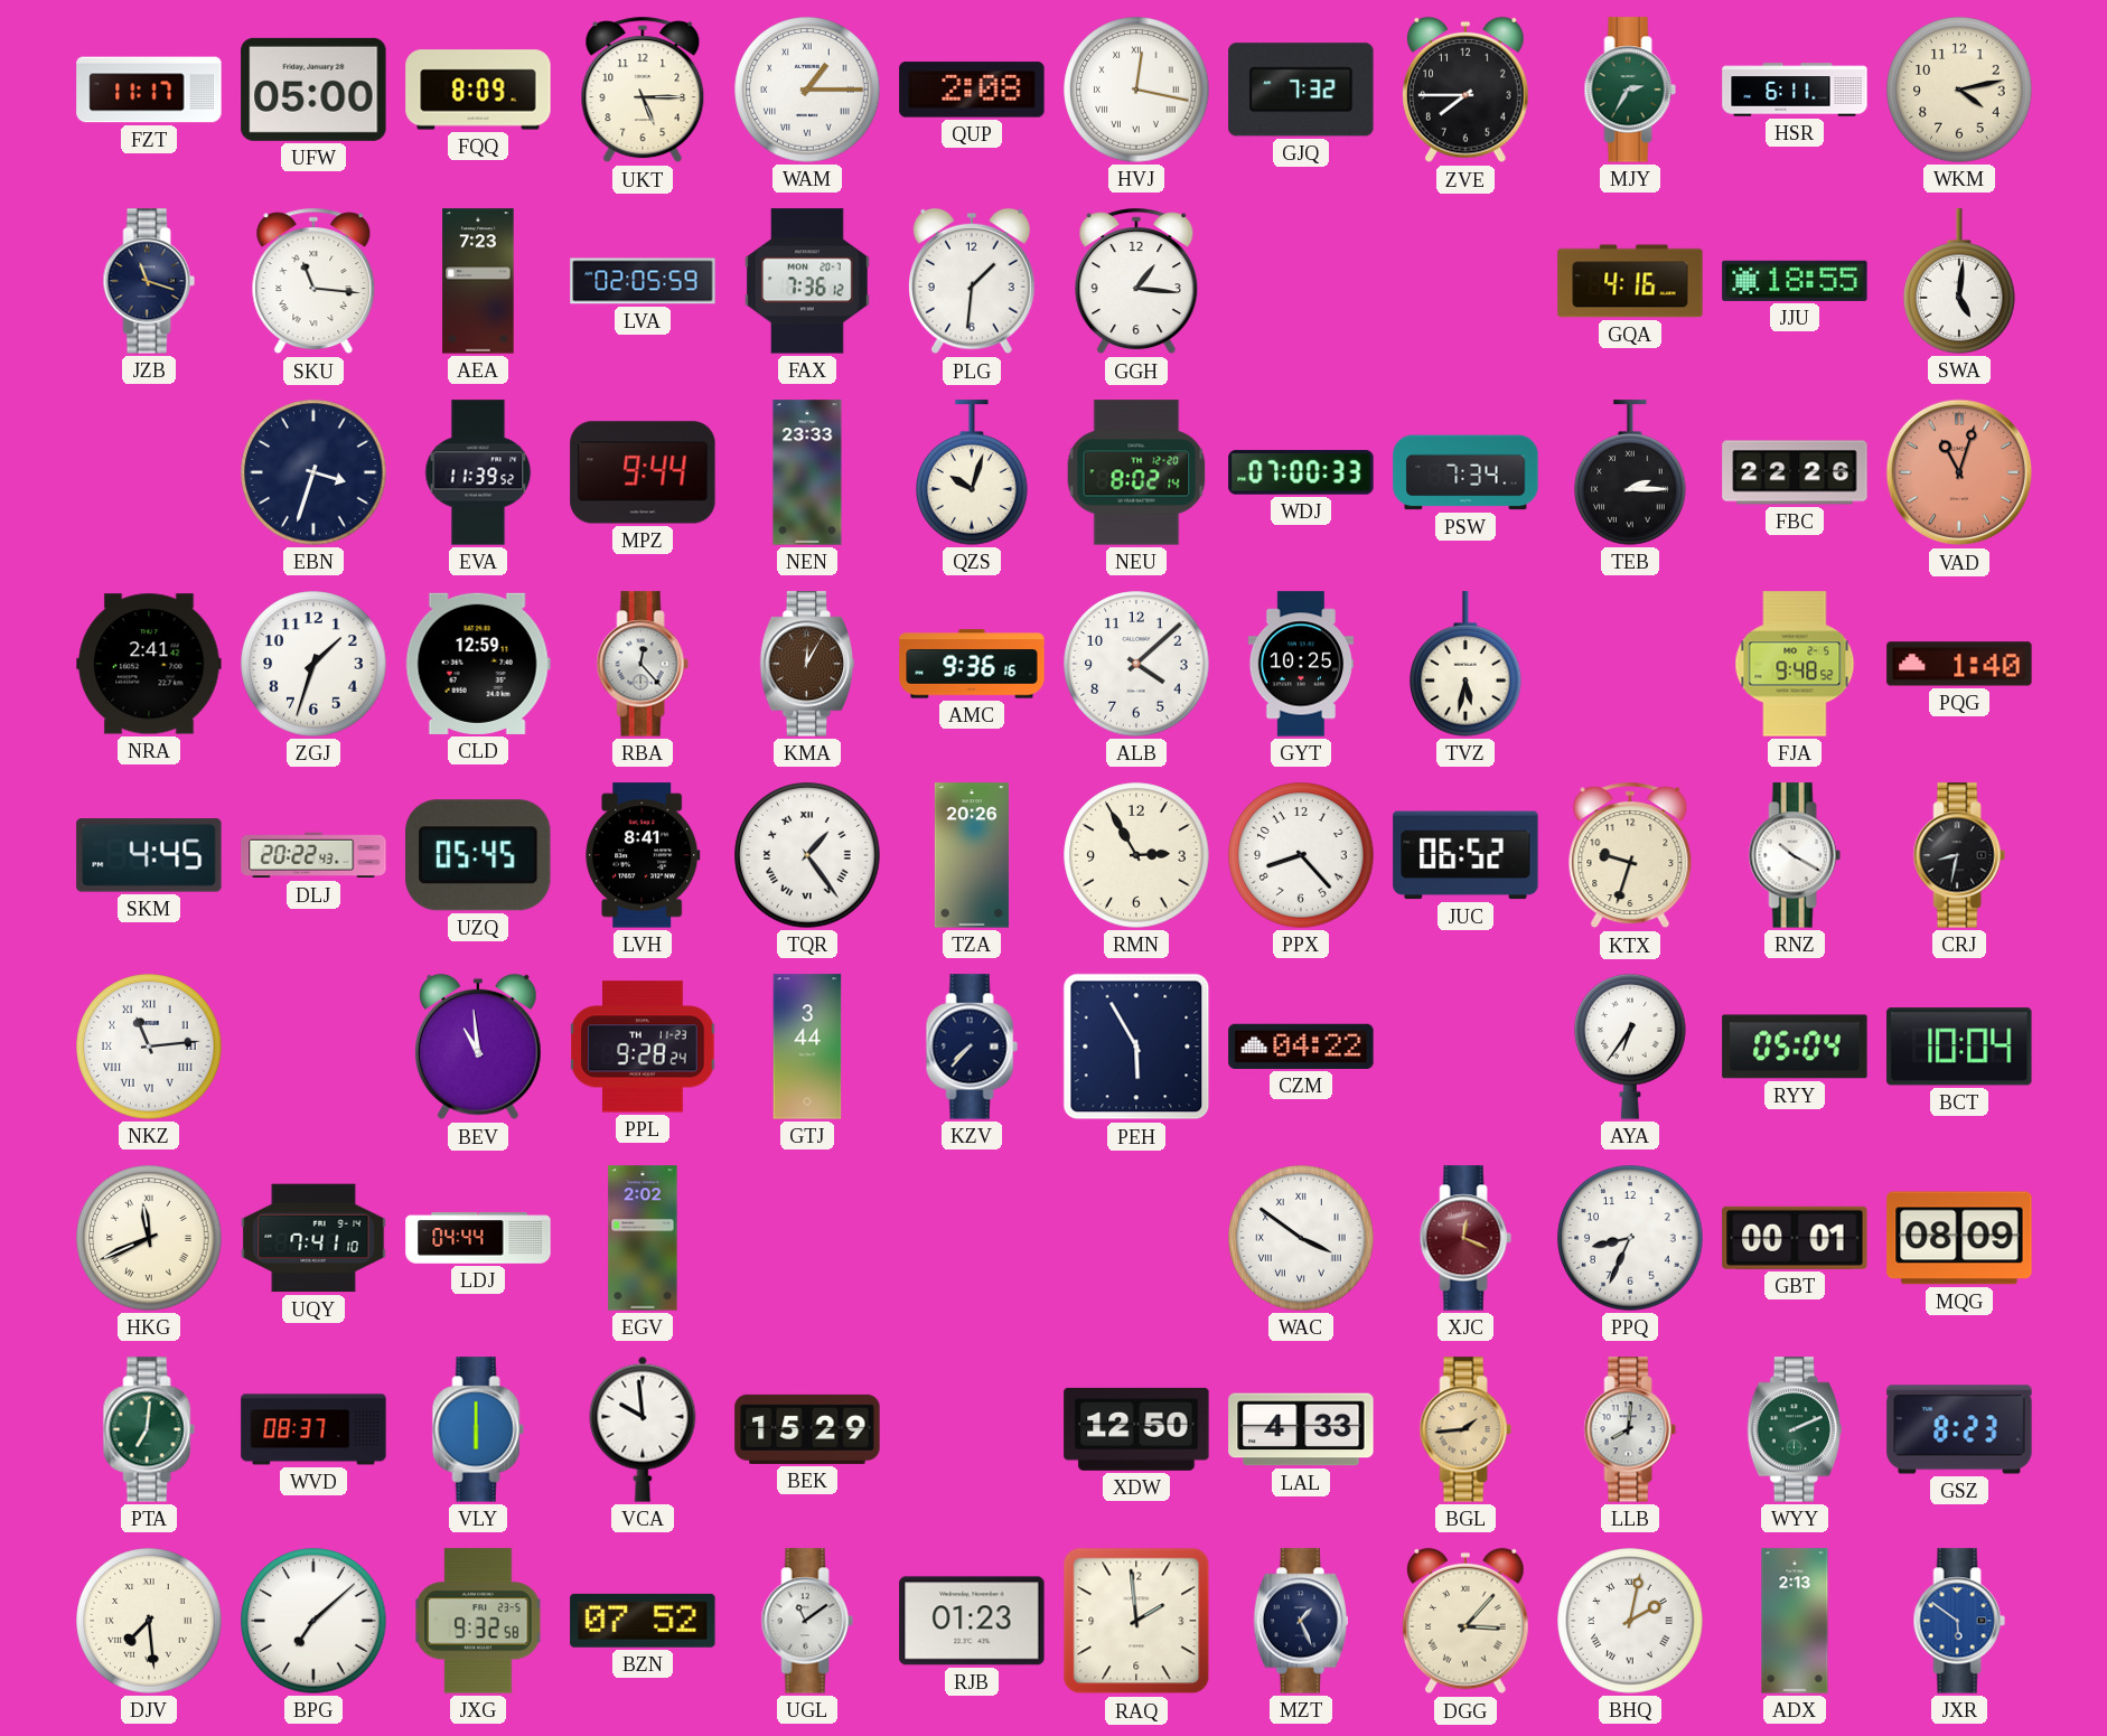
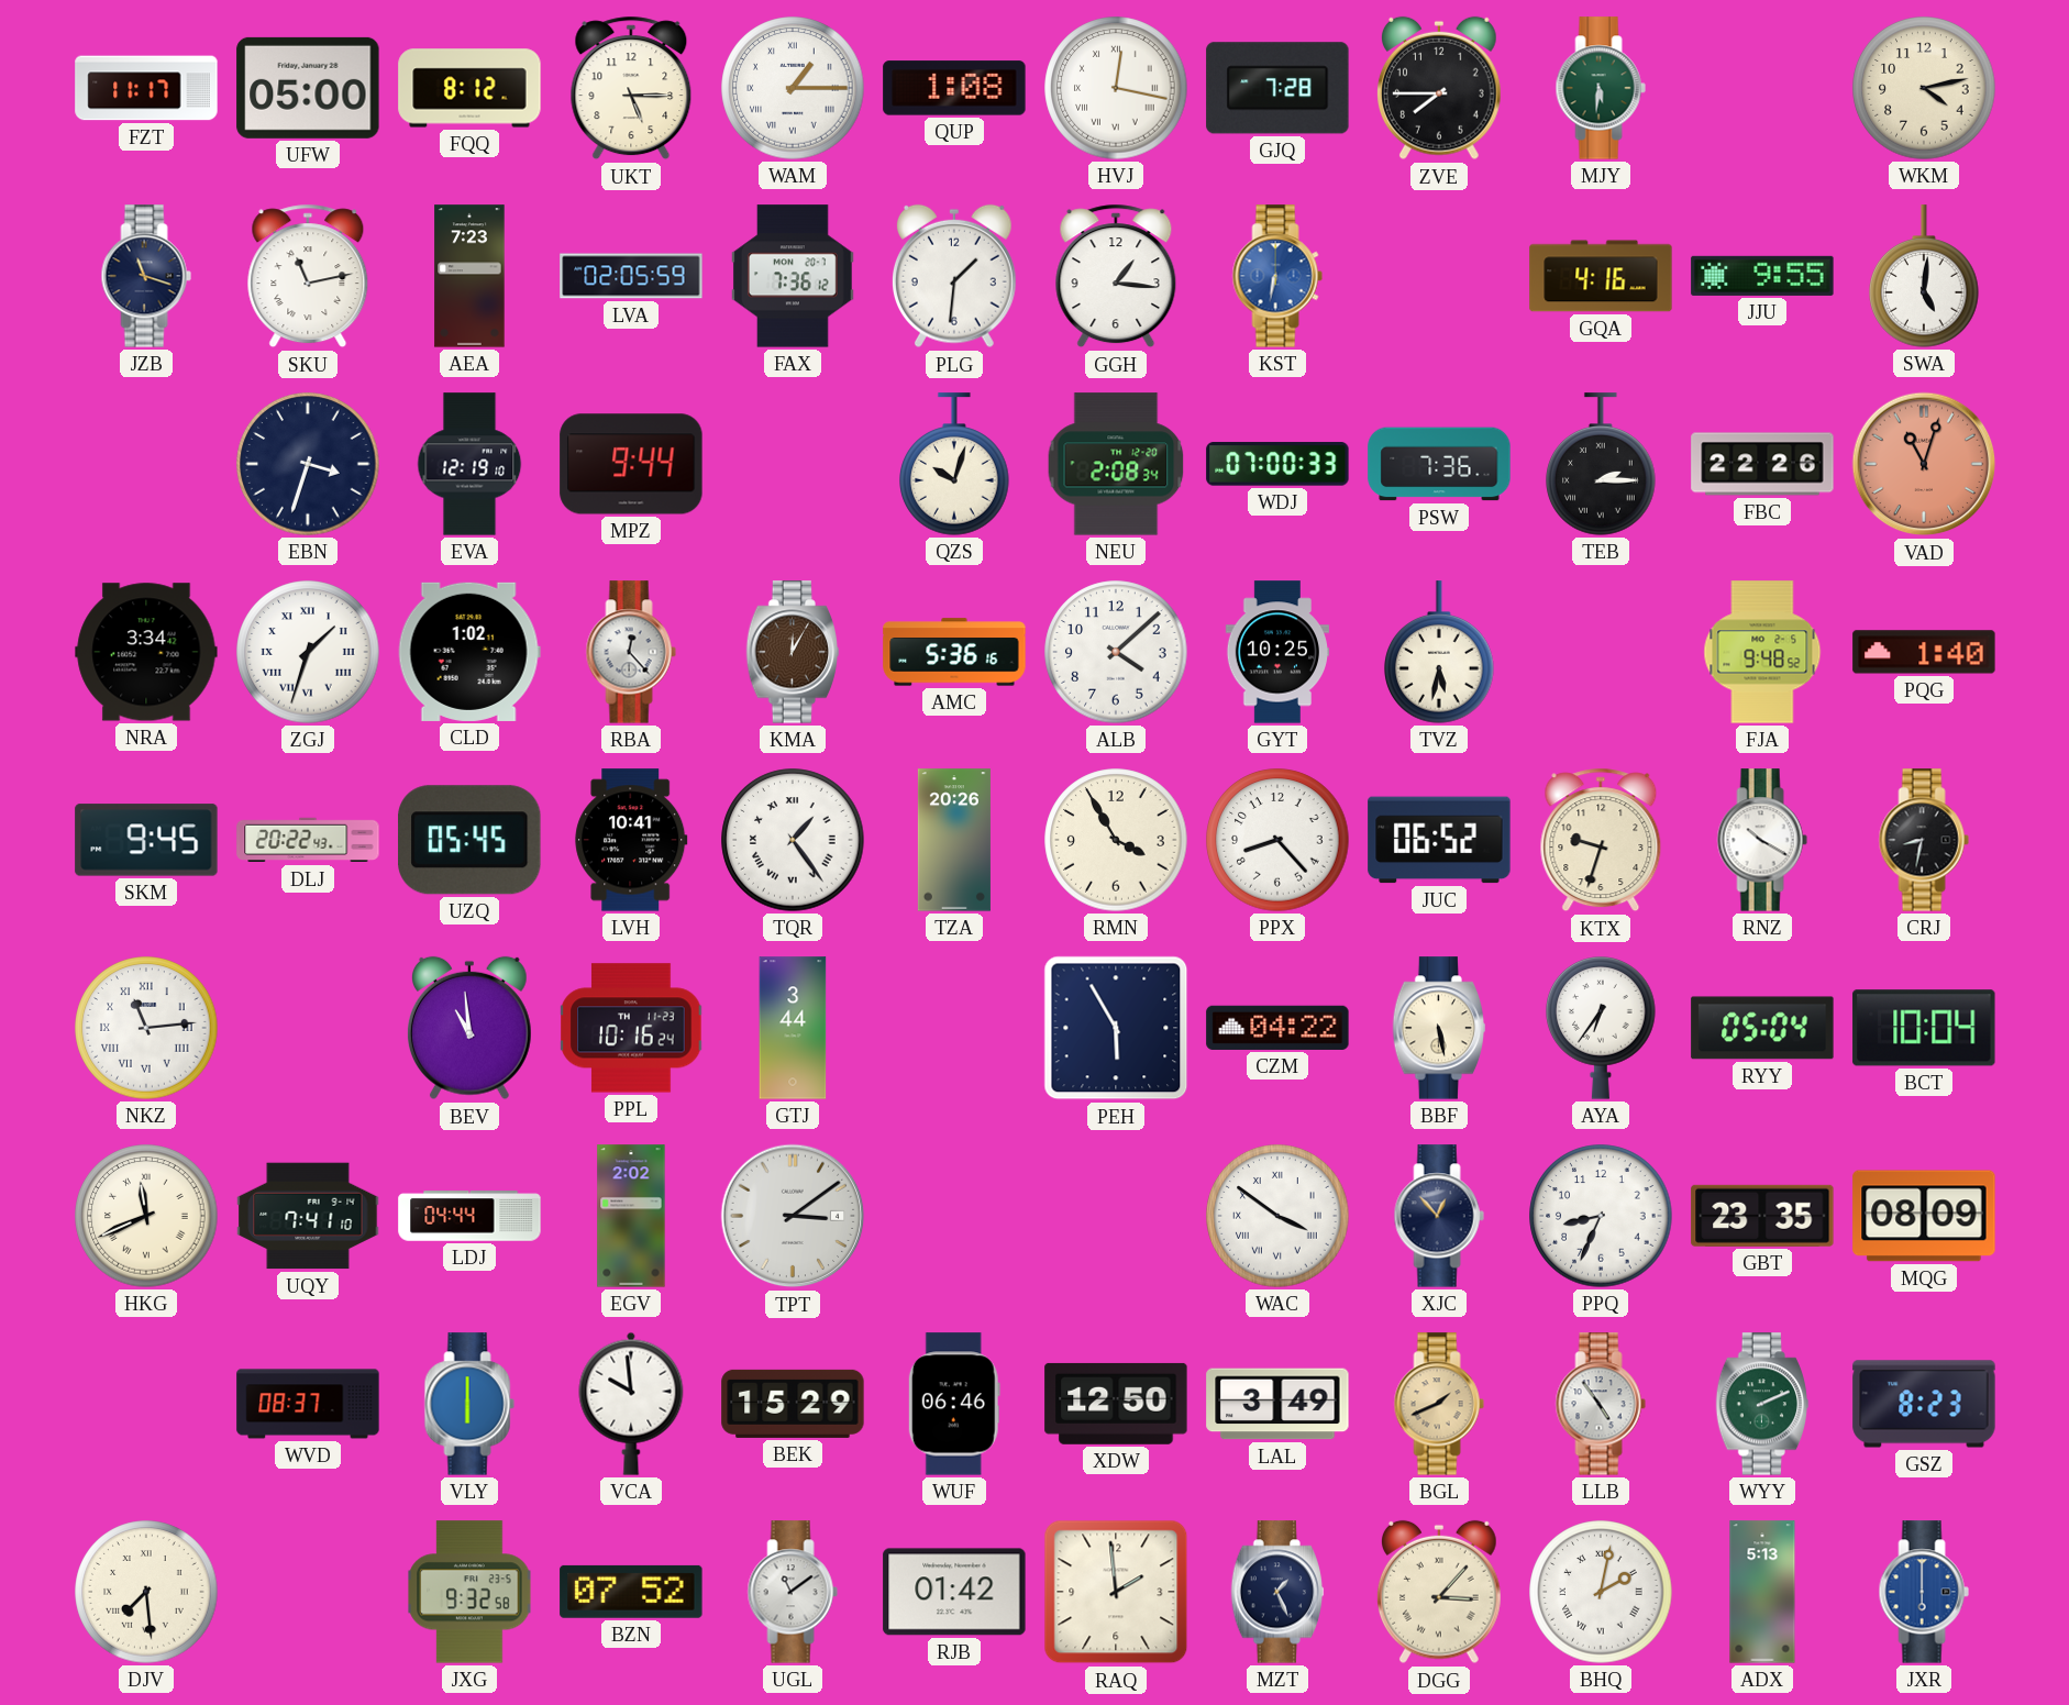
FQQ: 8:09 -> 8:12
QUP: 2:08 -> 1:08
GJQ: 7:32 -> 7:28
MJY: 2:35 -> 5:31
HSR: 6:11 -> none
SKU: 11:16 -> 11:13
KST: none -> 6:32
JJU: 18:55 -> 9:55
EVA: 11:39 -> 12:19
NEN: 23:33 -> none
NEU: 8:02 -> 2:08
PSW: 7:34 -> 7:36
NRA: 2:41 -> 3:34
ZGJ numerals: Arabic -> Roman
CLD: 12:59 -> 1:02
AMC: 9:36 -> 5:36
SKM: 4:45 -> 9:45
LVH: 8:41 -> 10:41
RMN: 2:55 -> 3:55
PPL: 9:28 -> 10:16
KZV: 7:37 -> none
BBF: none -> 5:28
TPT: none -> 3:09
XJC: 12:19 -> 12:53
XJC dial: burgundy -> navy
GBT: 00:01 -> 23:35
PTA: 7:01 -> none
WUF: none -> 06:46
LAL: 4:33 -> 3:49
BGL: 1:44 -> 1:41
LLB: 8:01 -> 4:54
BPG: 7:08 -> none
RJB: 01:23 -> 01:42
ADX: 2:13 -> 5:13
JXR: 5:51 -> 6:00
